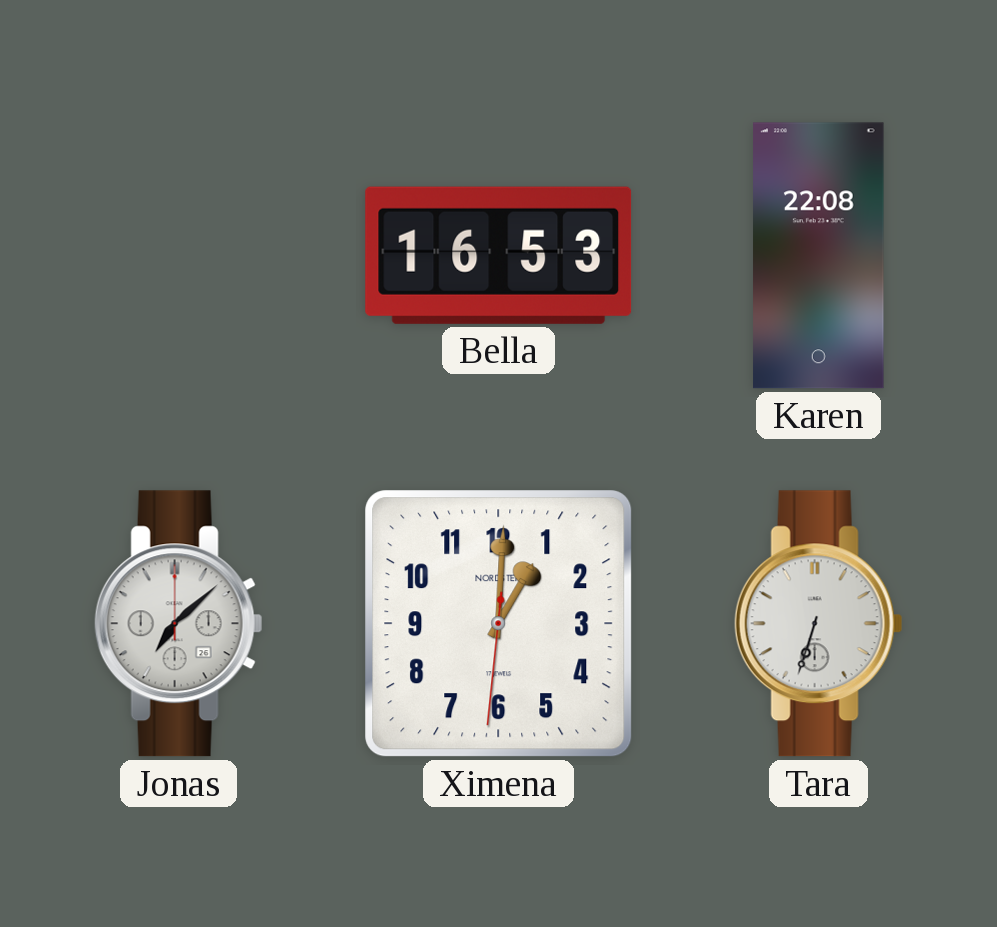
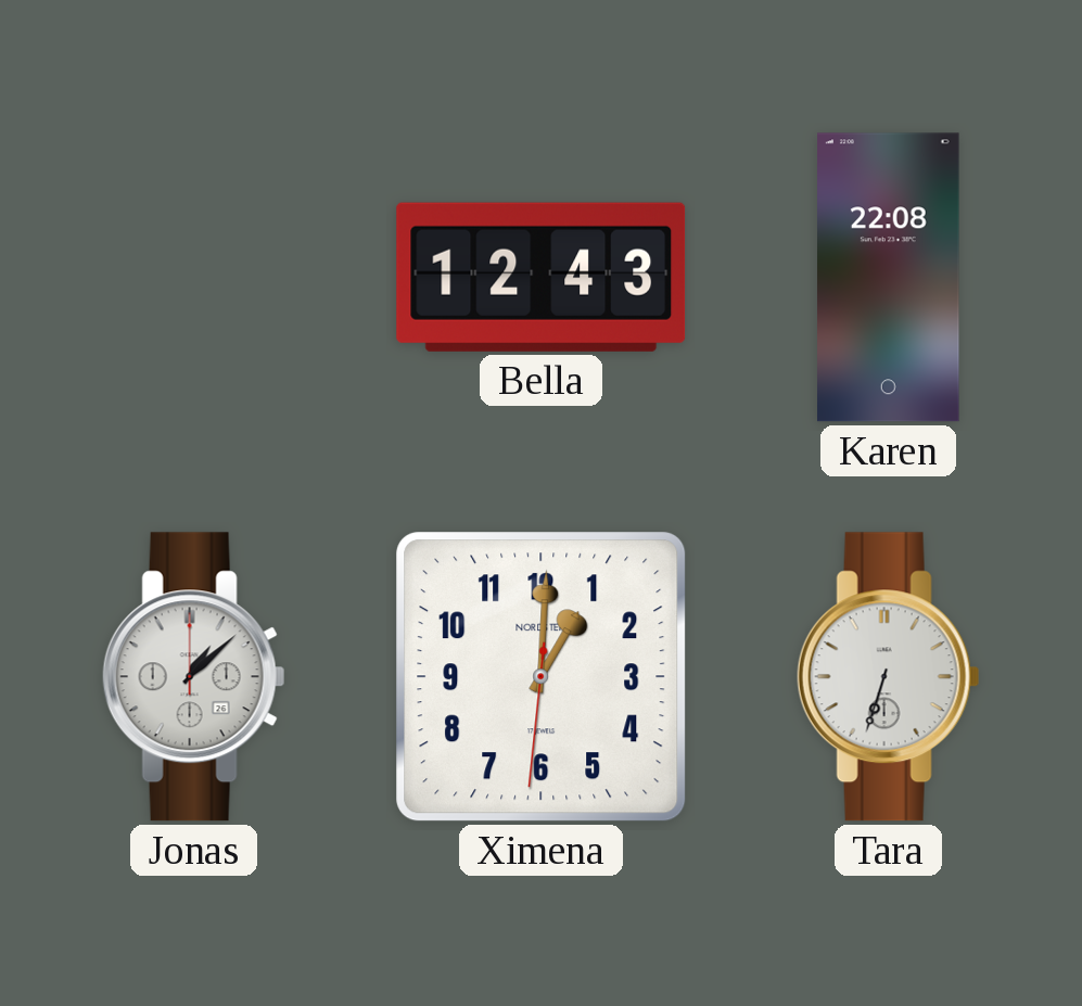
Bella: 16:53 -> 12:43
Jonas: 7:08 -> 1:08
